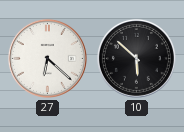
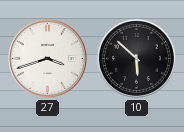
27: 6:22 -> 3:42
